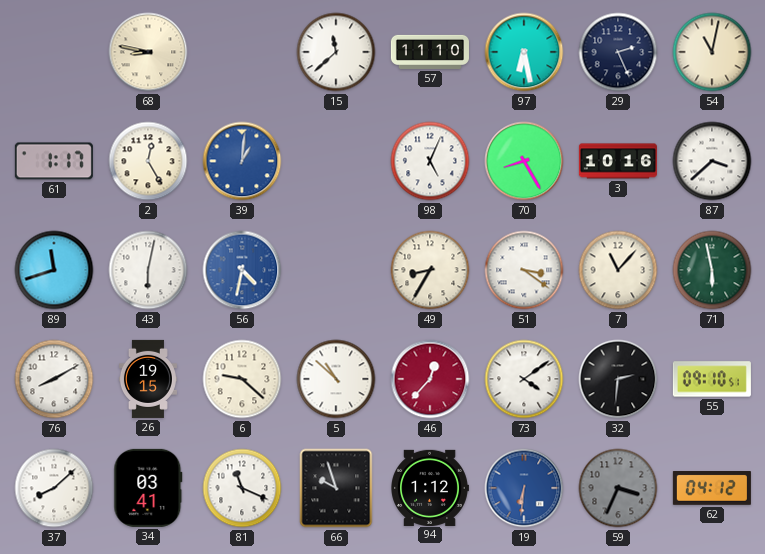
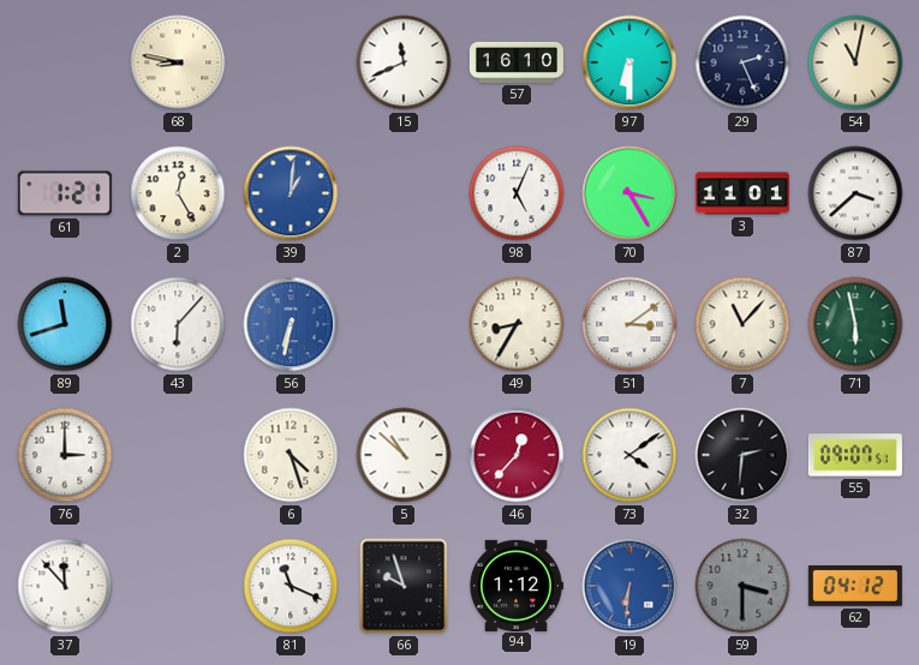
15: 11:38 -> 11:41
57: 11:10 -> 16:10
97: 6:28 -> 6:30
61: 1:17 -> 1:21
70: 8:25 -> 3:25
3: 10:16 -> 11:01
43: 6:02 -> 6:07
56: 4:32 -> 6:32
51: 3:21 -> 3:09
76: 8:10 -> 3:00
26: 19:15 -> none
6: 9:22 -> 4:27
55: 09:10 -> 09:07
37: 8:08 -> 11:53
34: 03:41 -> none
59: 3:34 -> 3:30
